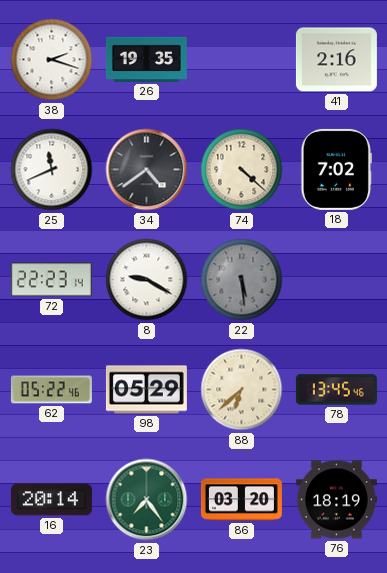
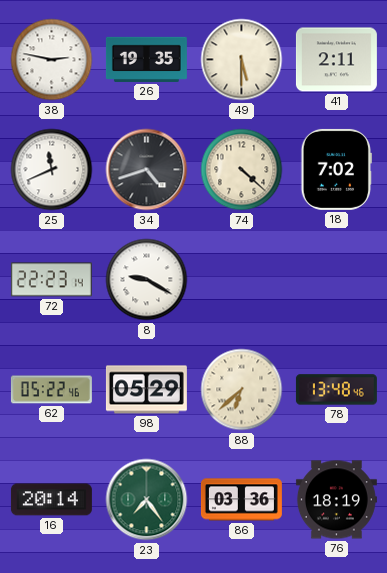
38: 2:18 -> 2:47
49: none -> 5:30
41: 2:16 -> 2:11
34: 4:39 -> 4:42
22: 5:29 -> none
78: 13:45 -> 13:48
86: 03:20 -> 03:36
